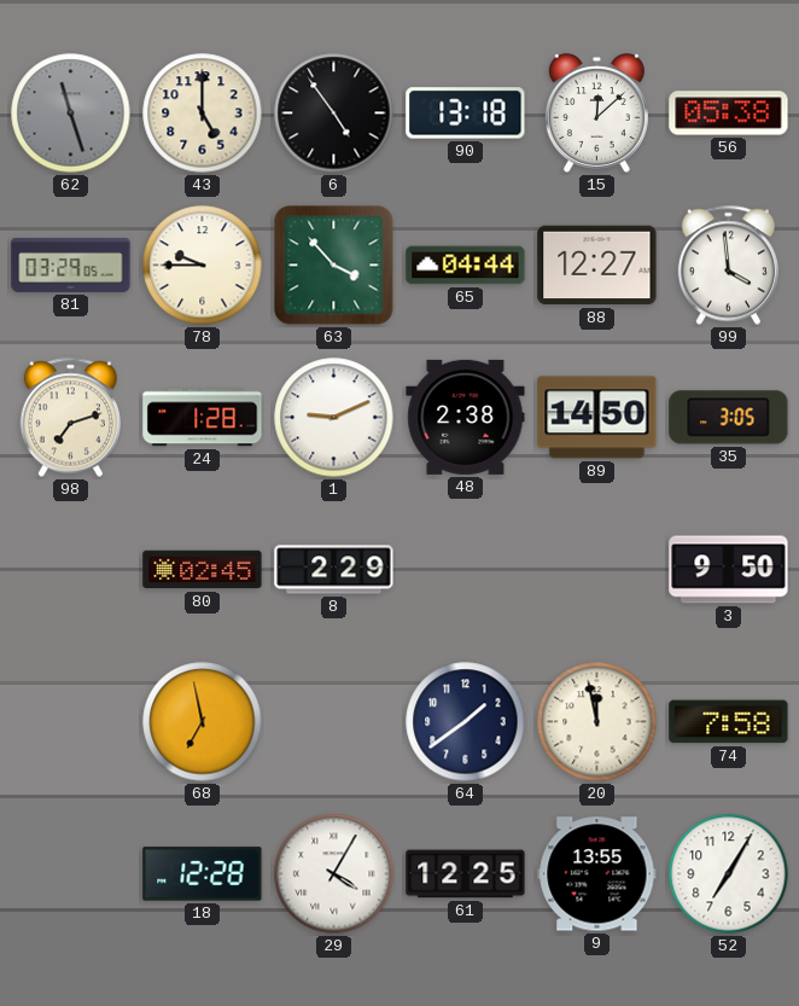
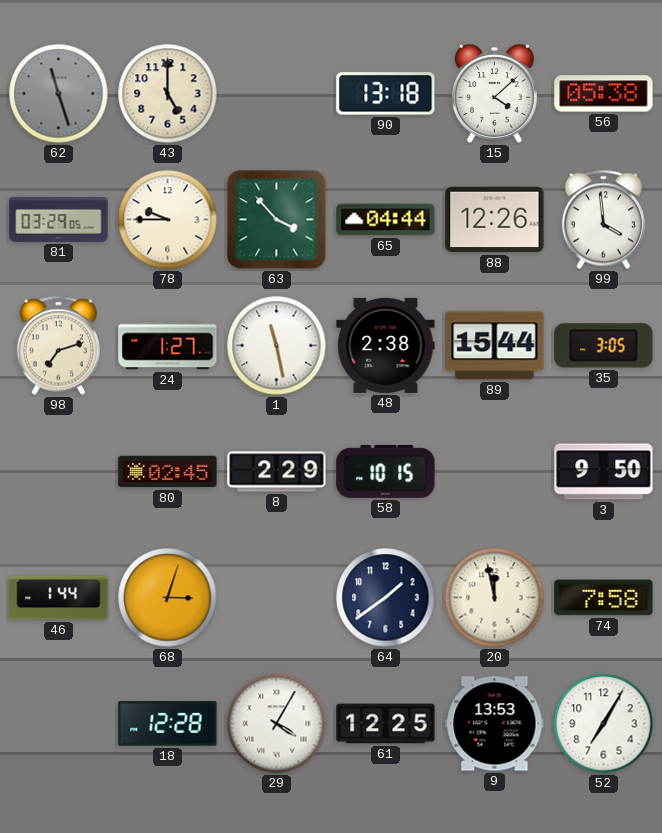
6: 4:54 -> none
15: 12:08 -> 4:08
88: 12:27 -> 12:26
24: 1:28 -> 1:27
1: 9:11 -> 11:28
89: 14:50 -> 15:44
58: none -> 10:15
46: none -> 1:44
68: 6:58 -> 3:03
9: 13:55 -> 13:53
